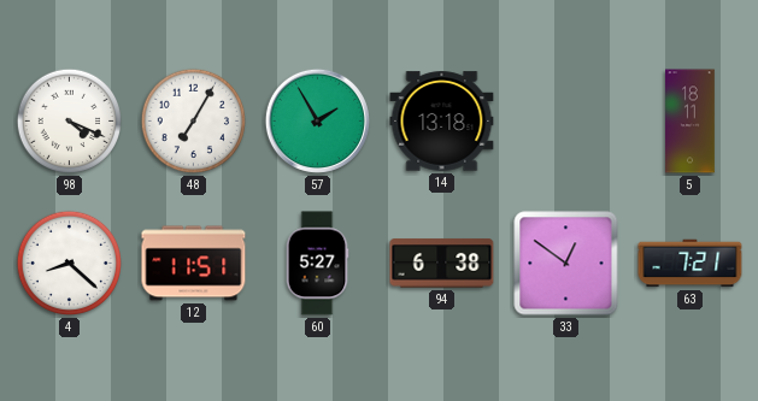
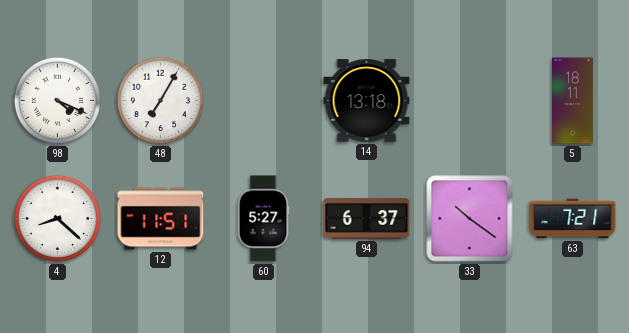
57: 1:55 -> none
94: 6:38 -> 6:37
33: 12:51 -> 10:21
